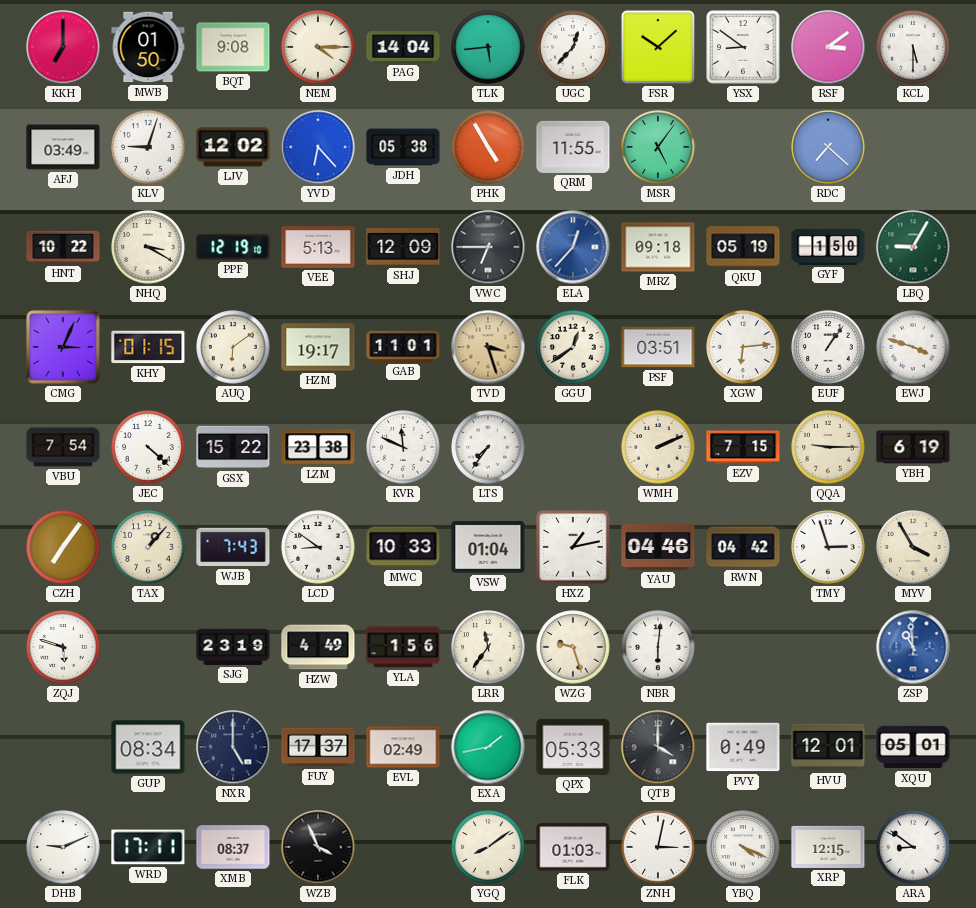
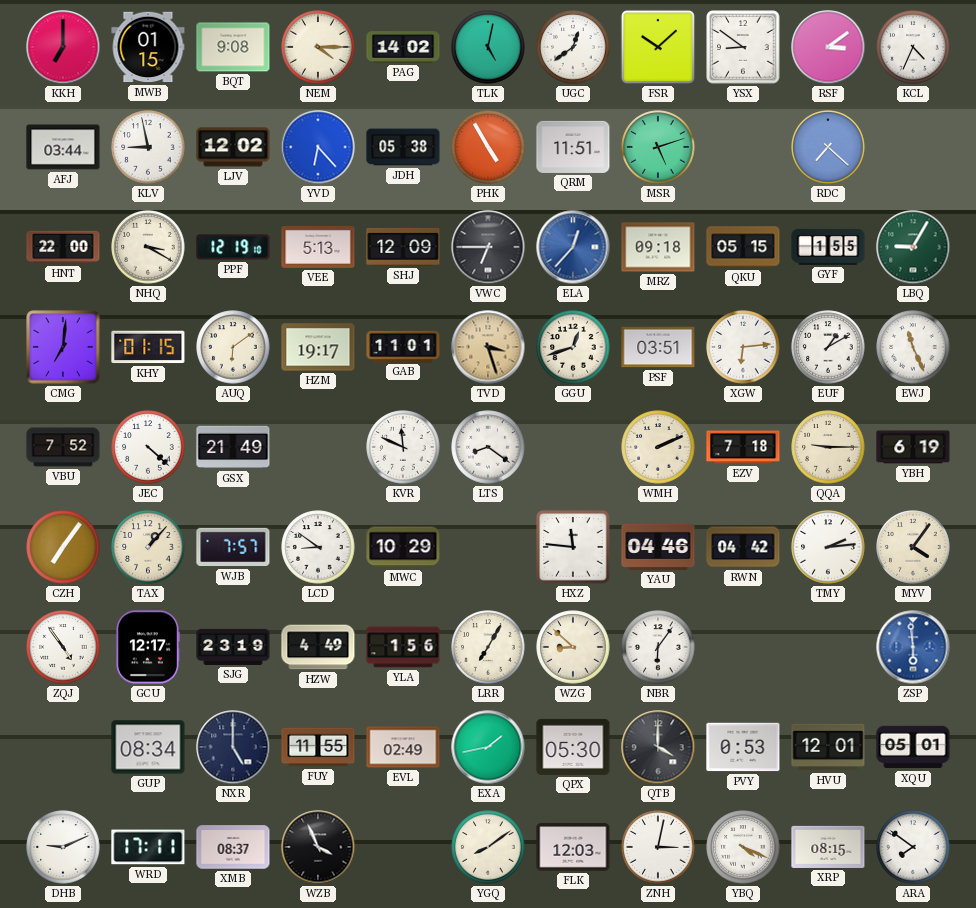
MWB: 01:50 -> 01:15
PAG: 14:04 -> 14:02
TLK: 5:44 -> 5:02
UGC: 12:37 -> 12:39
KCL: 5:30 -> 4:34
AFJ: 03:49 -> 03:44
KLV: 9:03 -> 8:58
QRM: 11:55 -> 11:51
MSR: 5:06 -> 5:12
HNT: 10:22 -> 22:00
QKU: 05:19 -> 05:15
GYF: 1:50 -> 1:55
CMG: 3:04 -> 7:01
GGU: 12:39 -> 12:42
EUF: 1:06 -> 1:10
EWJ: 3:48 -> 11:26
VBU: 7:54 -> 7:52
GSX: 15:22 -> 21:49
LZM: 23:38 -> none
LTS: 7:36 -> 8:21
EZV: 7:15 -> 7:18
WJB: 7:43 -> 7:57
MWC: 10:33 -> 10:29
VSW: 01:04 -> none
HXZ: 1:13 -> 11:46
TMY: 2:57 -> 2:14
MYV: 3:55 -> 4:06
ZQJ: 5:48 -> 4:54
GCU: none -> 12:17
LRR: 11:36 -> 7:05
WZG: 9:27 -> 8:52
NBR: 6:01 -> 6:06
ZSP: 10:59 -> 5:59
FUY: 17:37 -> 11:55
QPX: 05:33 -> 05:30
PVY: 0:49 -> 0:53
FLK: 01:03 -> 12:03
XRP: 12:15 -> 08:15
ARA: 8:51 -> 7:51
